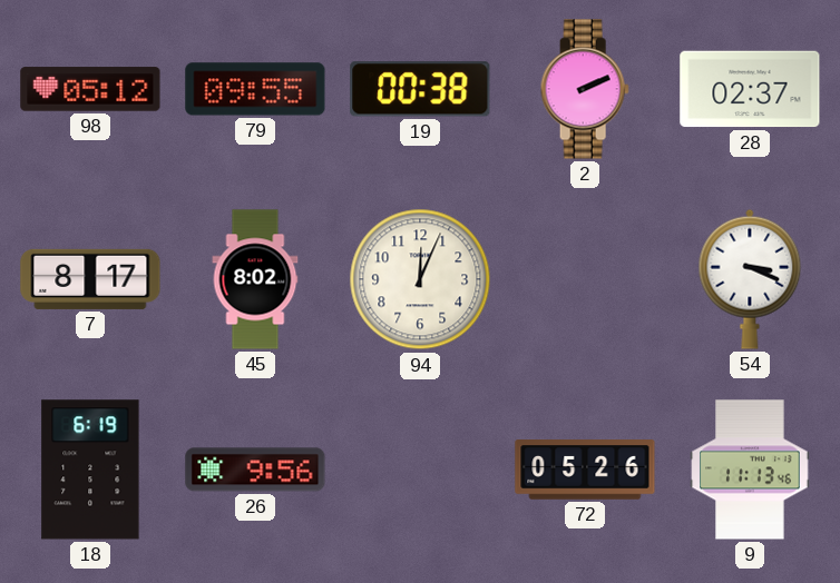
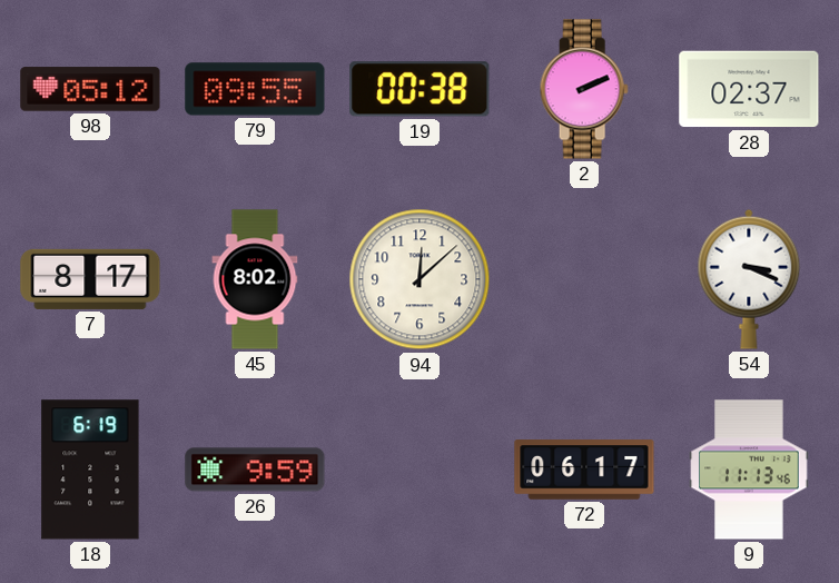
94: 12:04 -> 12:08
26: 9:56 -> 9:59
72: 05:26 -> 06:17
